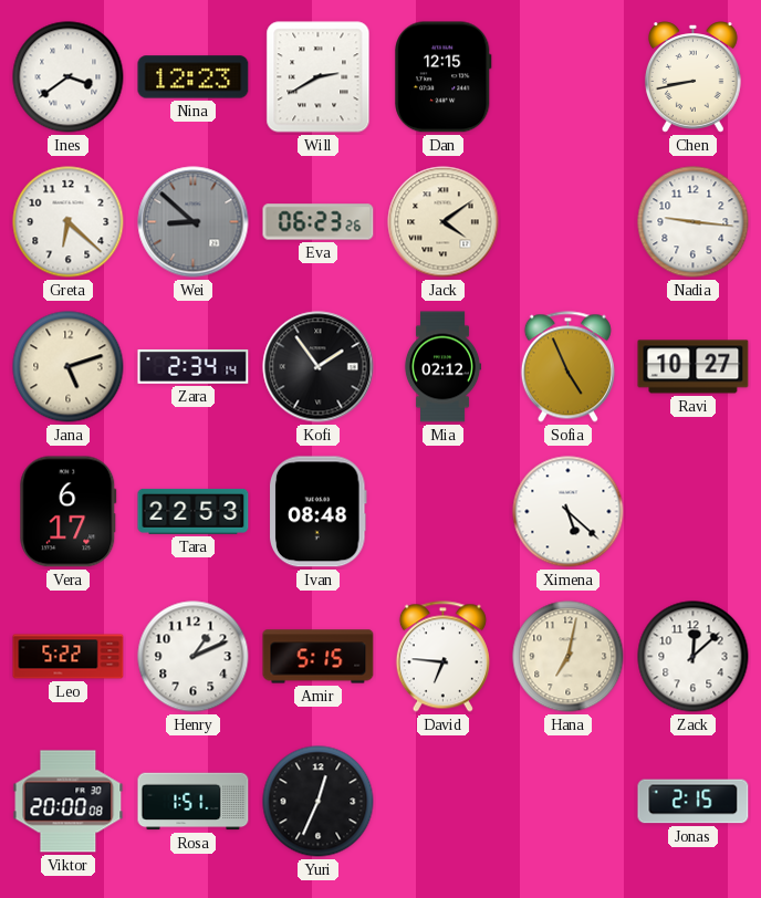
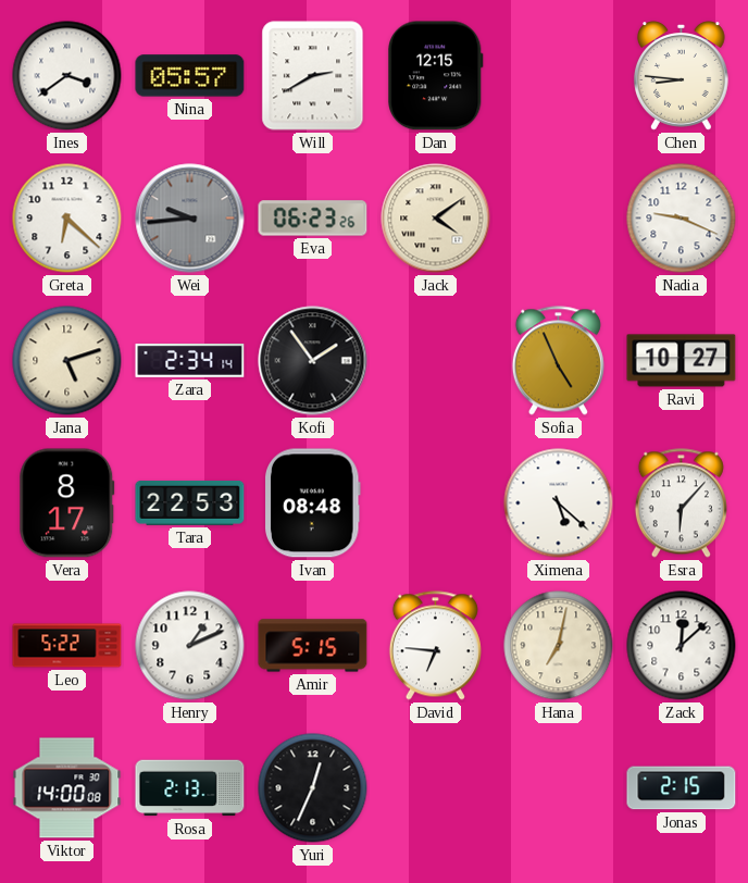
Nina: 12:23 -> 05:57
Chen: 8:43 -> 8:46
Wei: 8:52 -> 9:44
Nadia: 9:16 -> 9:19
Mia: 02:12 -> none
Vera: 6:17 -> 8:17
Esra: none -> 6:07
Viktor: 20:00 -> 14:00
Rosa: 1:51 -> 2:13
